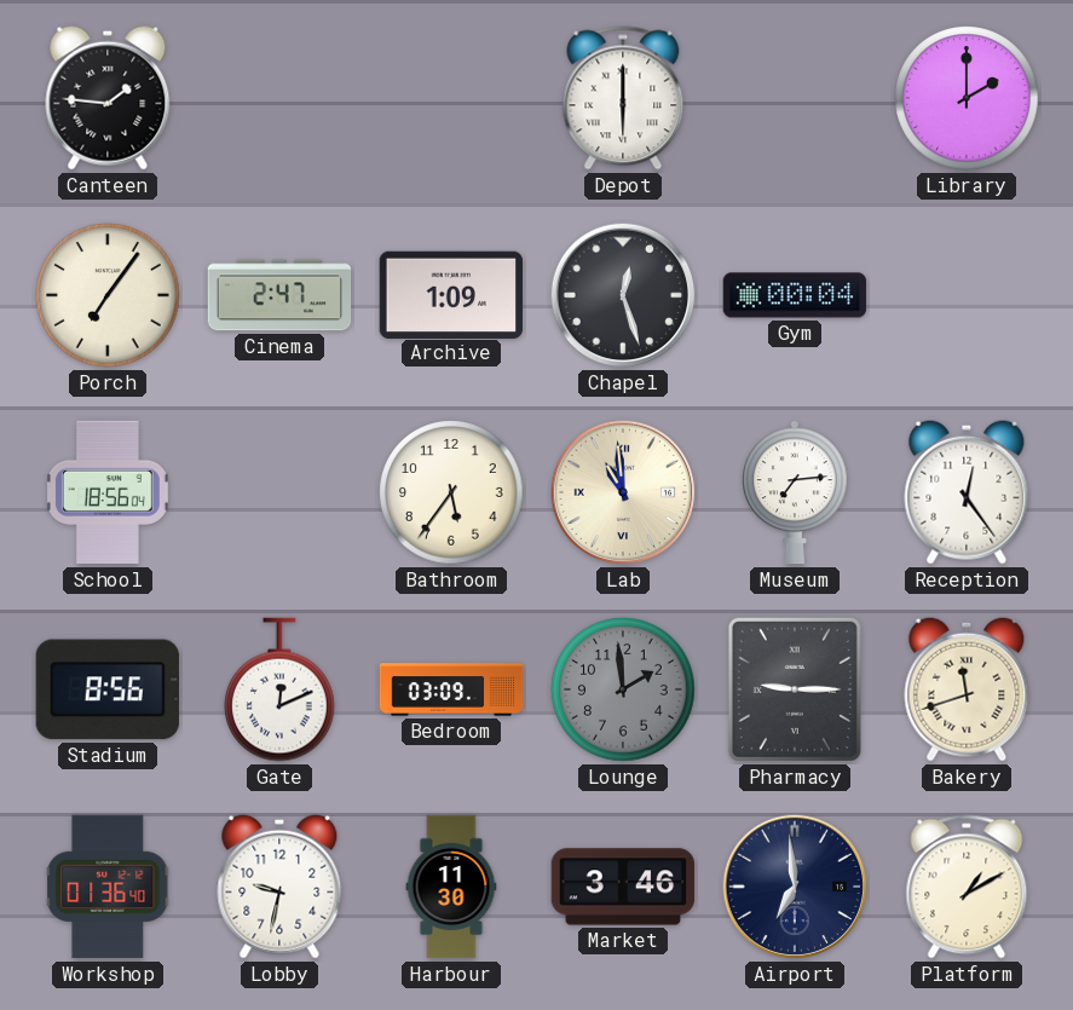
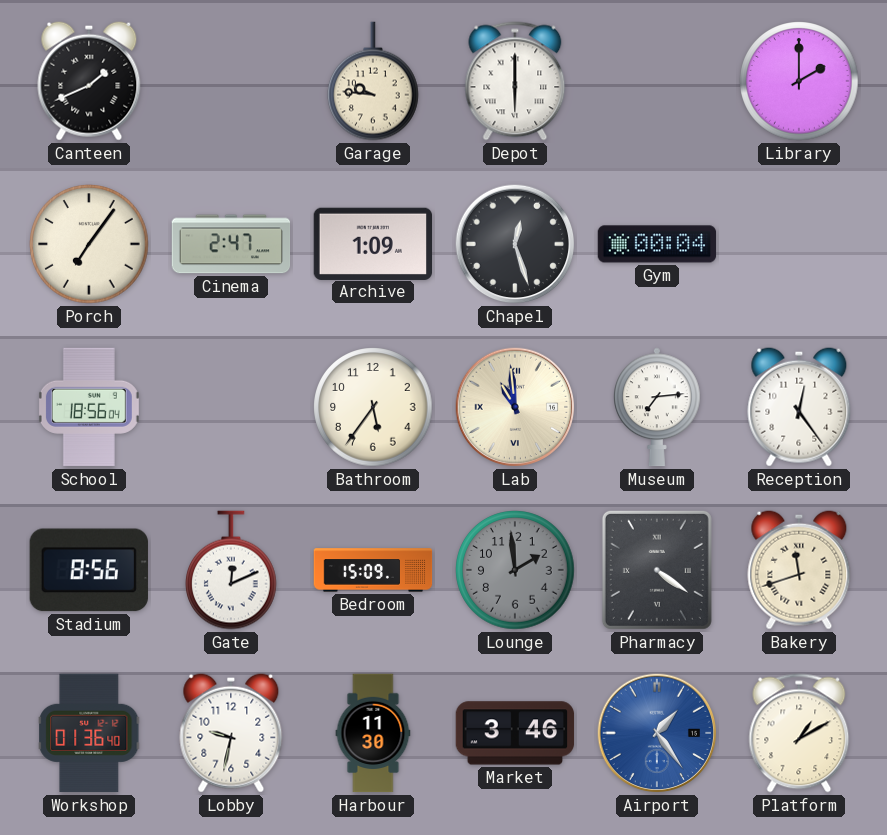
Canteen: 1:46 -> 1:41
Garage: none -> 9:46
Bedroom: 03:09 -> 15:09
Pharmacy: 9:15 -> 4:21
Airport: 6:59 -> 1:24
Airport dial: navy -> blue
